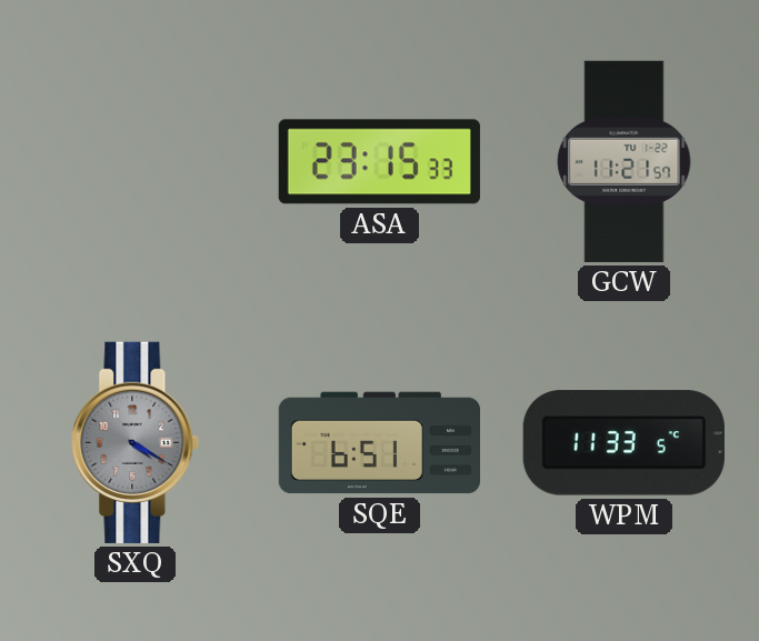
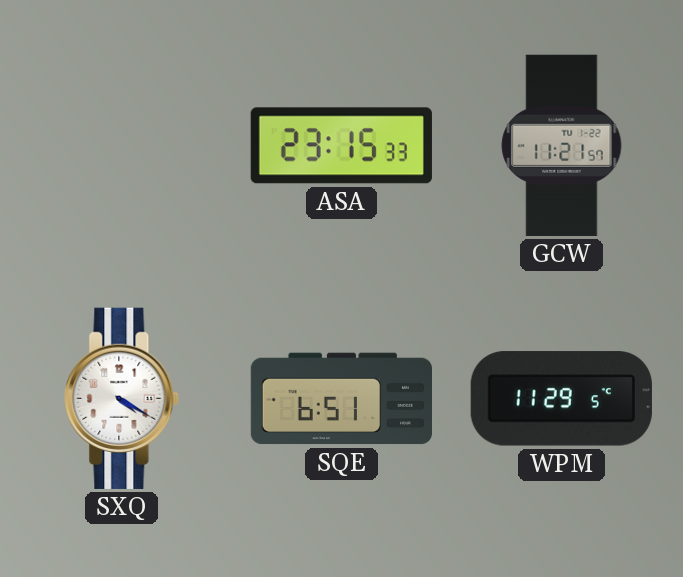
SXQ dial: grey -> white
WPM: 11:33 -> 11:29
